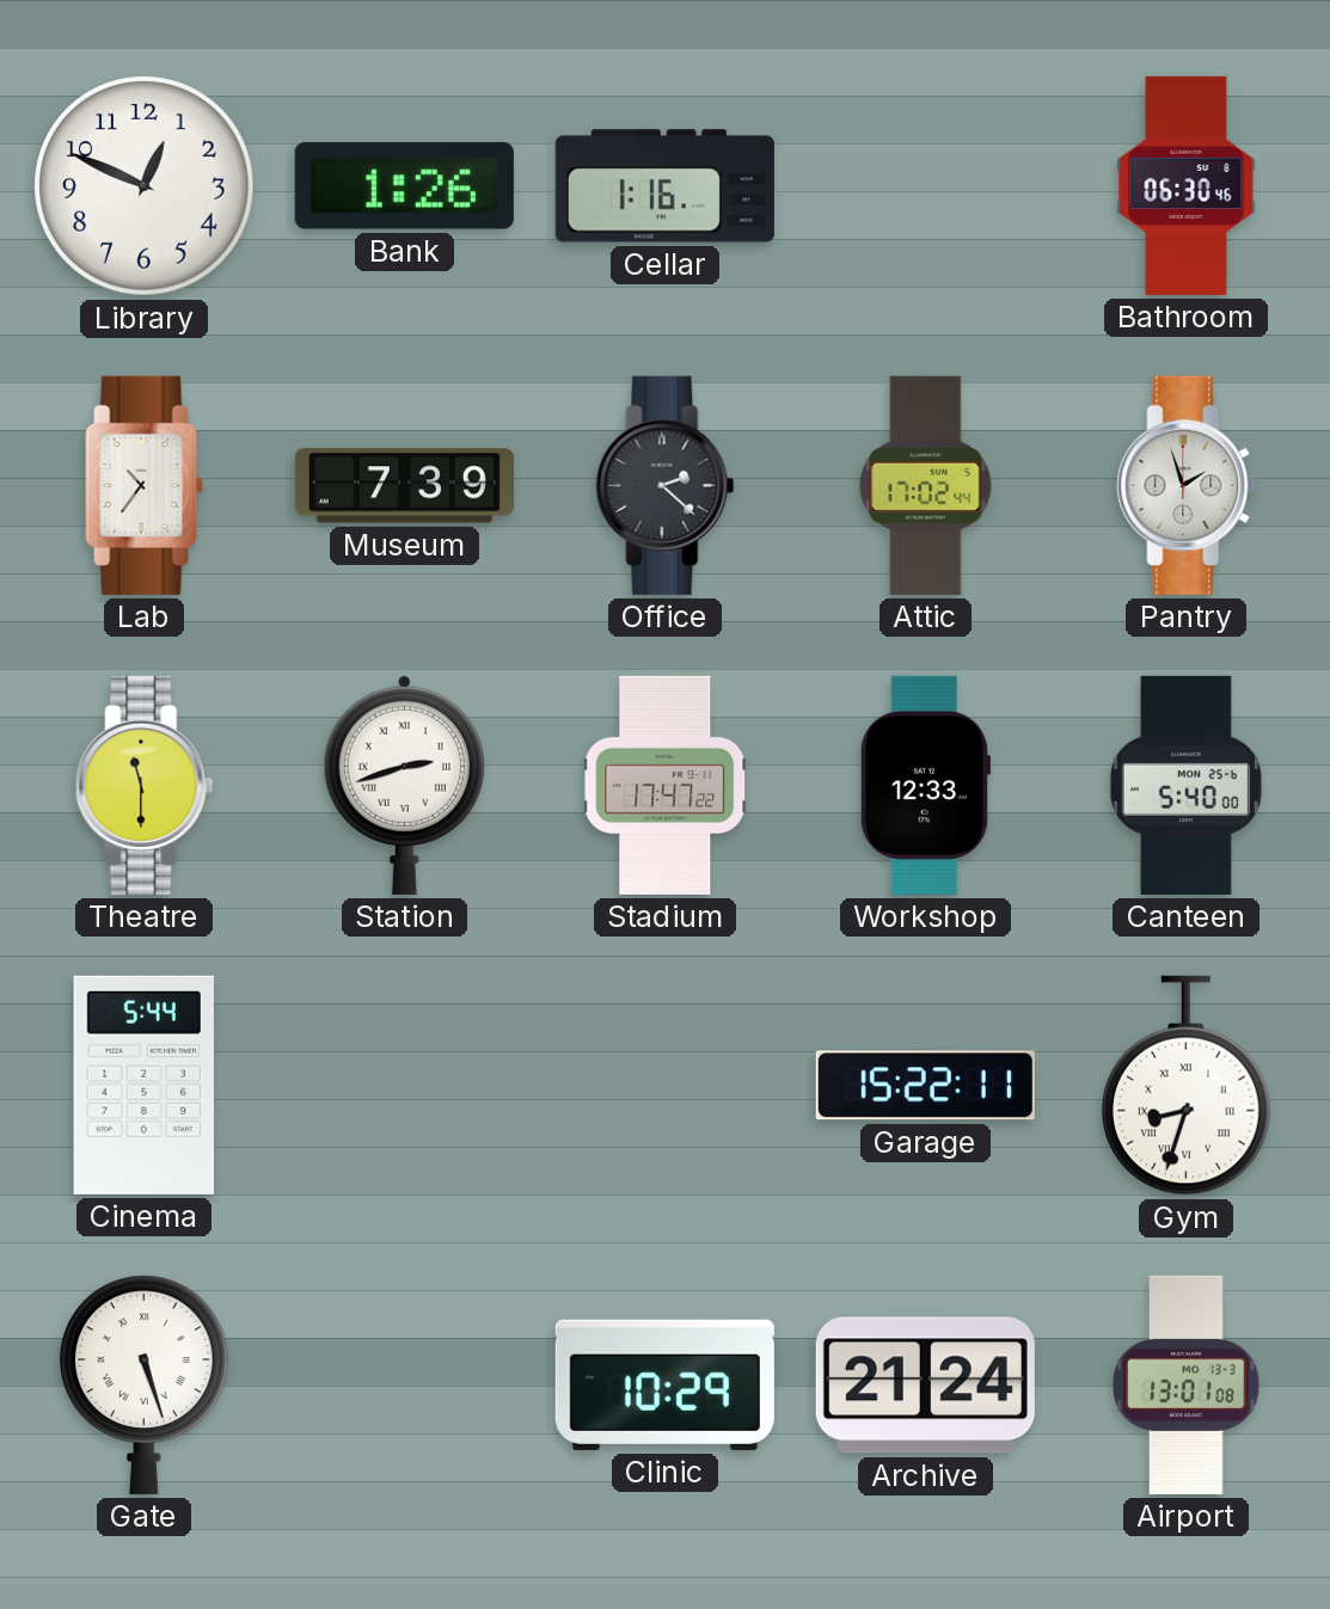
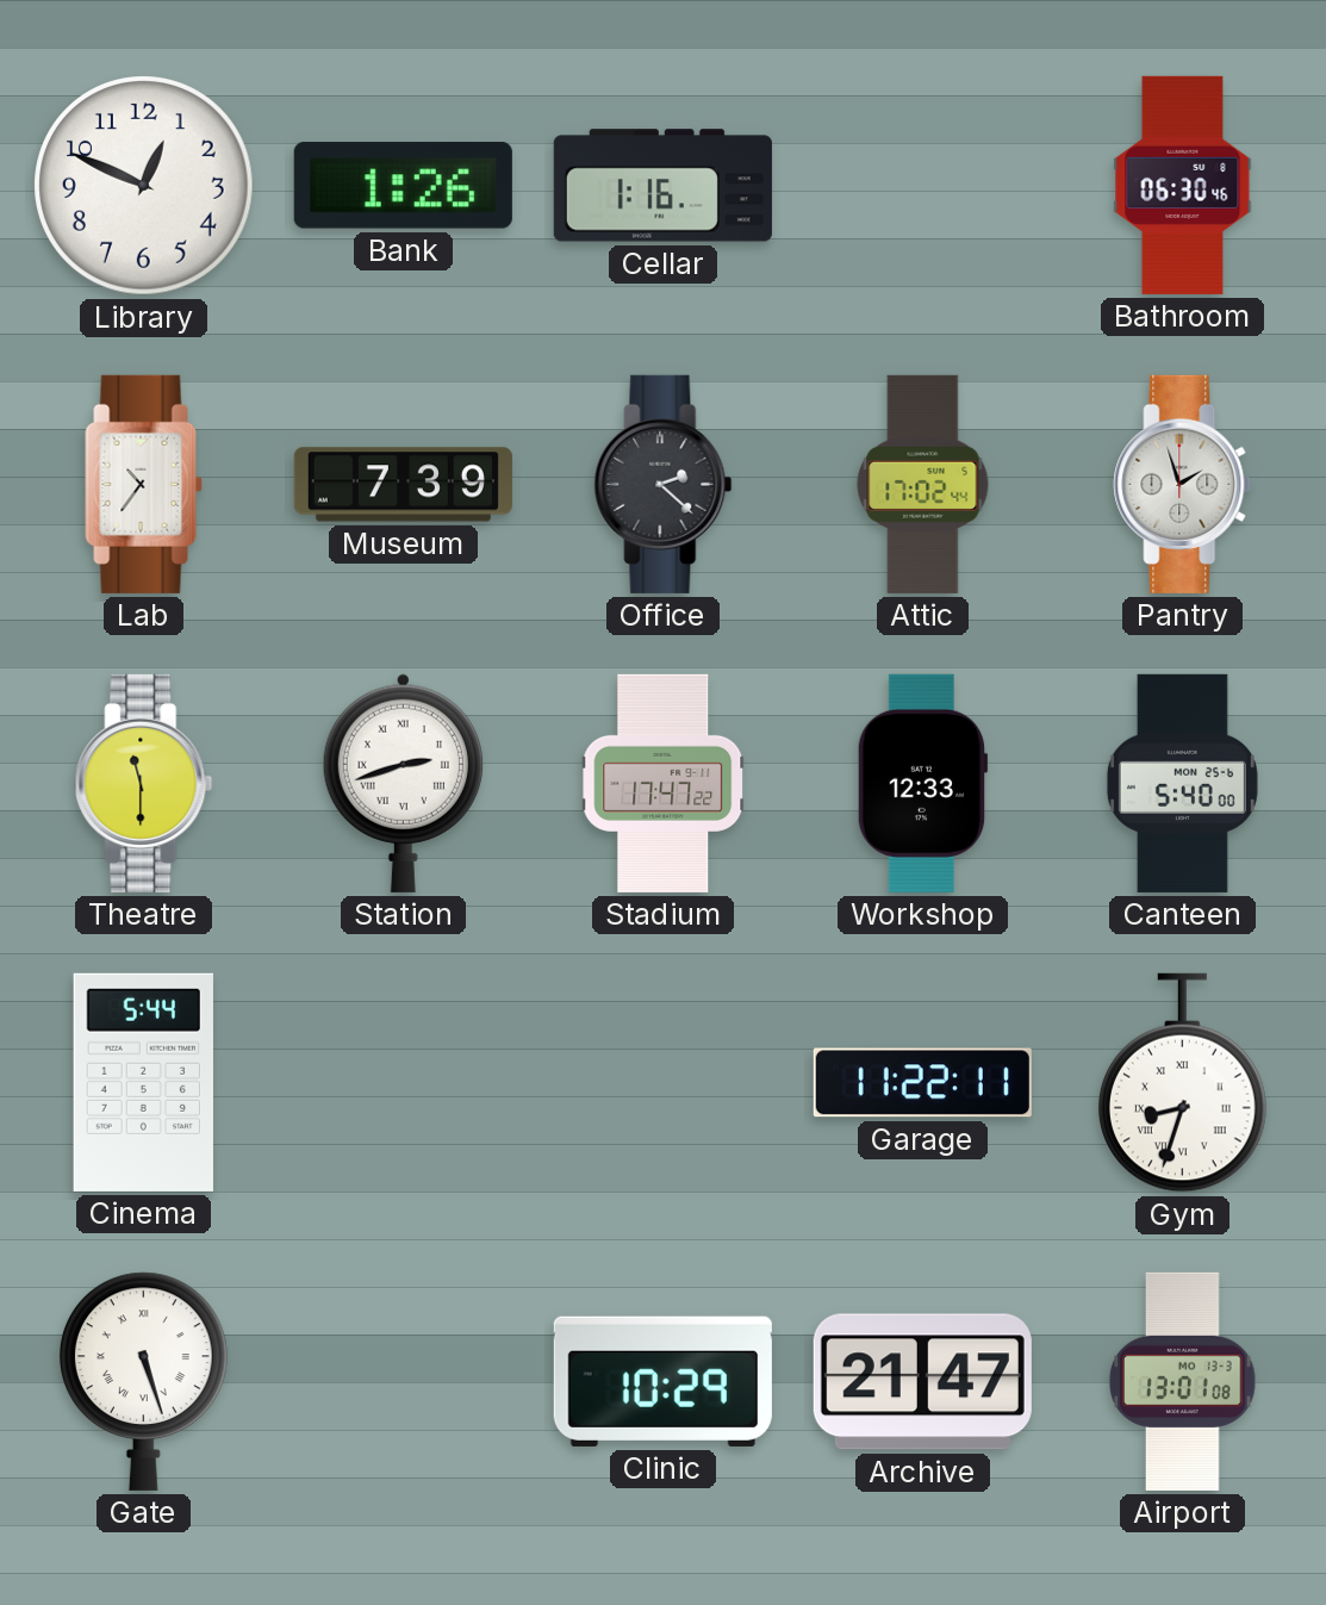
Garage: 15:22 -> 11:22
Archive: 21:24 -> 21:47
